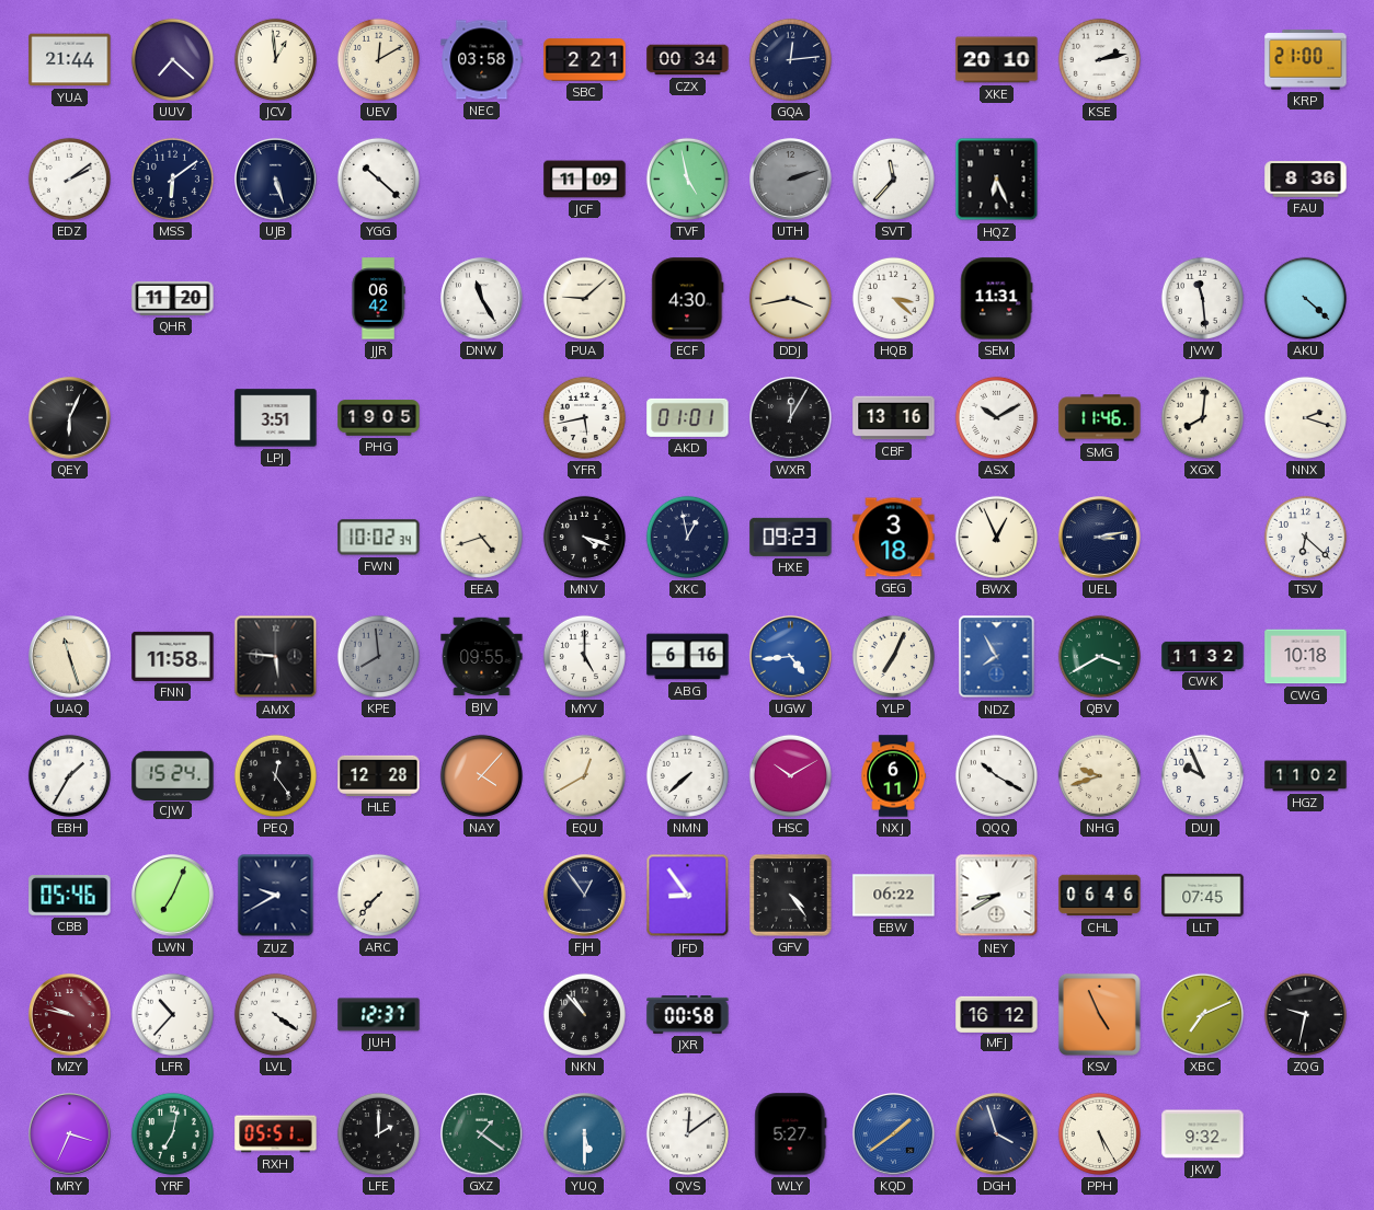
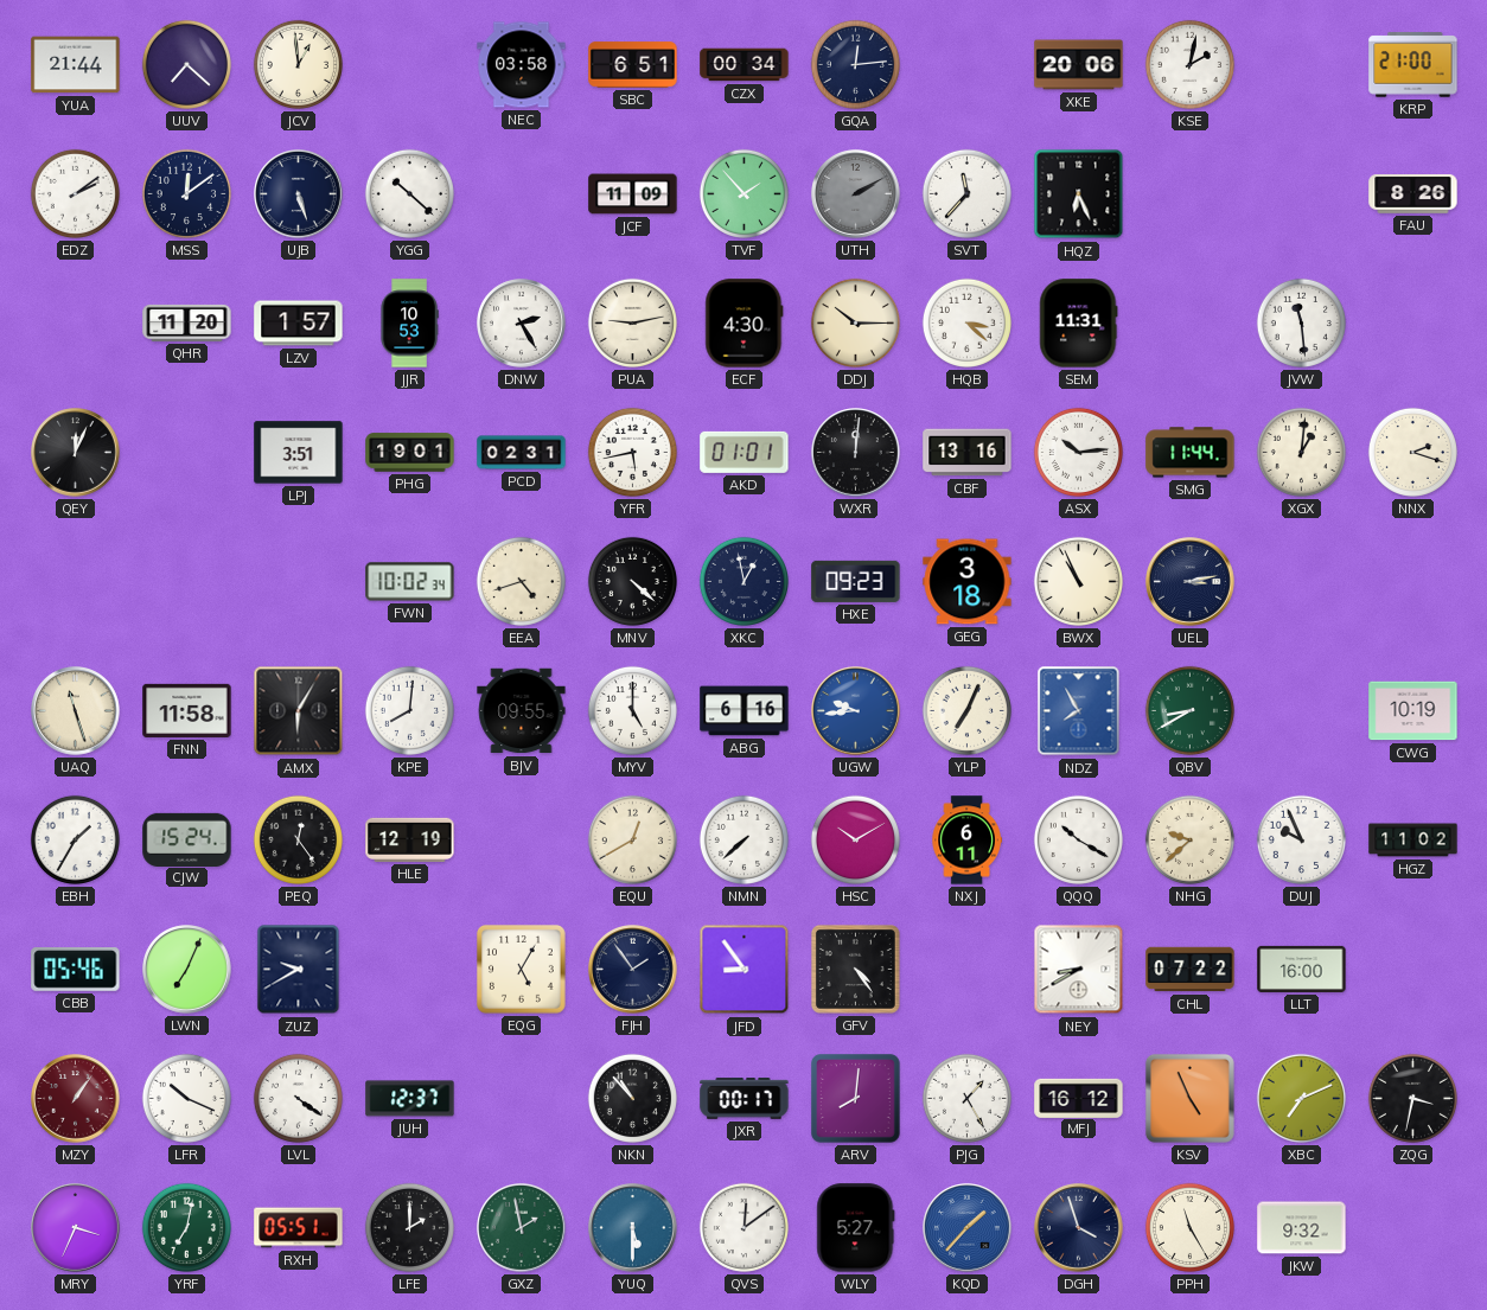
UEV: 12:10 -> none
SBC: 2:21 -> 6:51
XKE: 20:10 -> 20:06
KSE: 2:13 -> 2:02
MSS: 6:09 -> 12:09
TVF: 4:58 -> 1:53
UTH: 2:12 -> 2:10
FAU: 8:36 -> 8:26
LZV: none -> 1:57
JJR: 06:42 -> 10:53
DNW: 11:25 -> 2:25
PUA: 9:08 -> 9:13
DDJ: 3:43 -> 10:15
AKU: 4:22 -> none
QEY: 6:04 -> 12:04
PHG: 19:05 -> 19:01
PCD: none -> 02:31
WXR: 12:05 -> 12:01
ASX: 10:10 -> 10:14
SMG: 11:46 -> 11:44
XGX: 8:01 -> 1:01
MNV: 4:18 -> 4:22
BWX: 12:56 -> 10:56
TSV: 6:22 -> none
AMX: 5:46 -> 6:05
KPE: 7:59 -> 8:01
KPE dial: grey -> white
UGW: 4:44 -> 9:44
QBV: 3:40 -> 8:40
CWK: 11:32 -> none
CWG: 10:18 -> 10:19
HLE: 12:28 -> 12:19
NAY: 4:07 -> none
NHG: 9:42 -> 9:38
ARC: 7:37 -> none
EQG: none -> 5:05
FJH: 12:54 -> 1:54
EBW: 06:22 -> none
CHL: 06:46 -> 07:22
LLT: 07:45 -> 16:00
MZY: 9:47 -> 1:06
LFR: 10:37 -> 10:19
JXR: 00:58 -> 00:17
ARV: none -> 8:01
PJG: none -> 1:25
ZQG: 9:32 -> 3:32
GXZ: 1:21 -> 1:58
KQD: 1:39 -> 1:37
PPH: 5:25 -> 11:25
